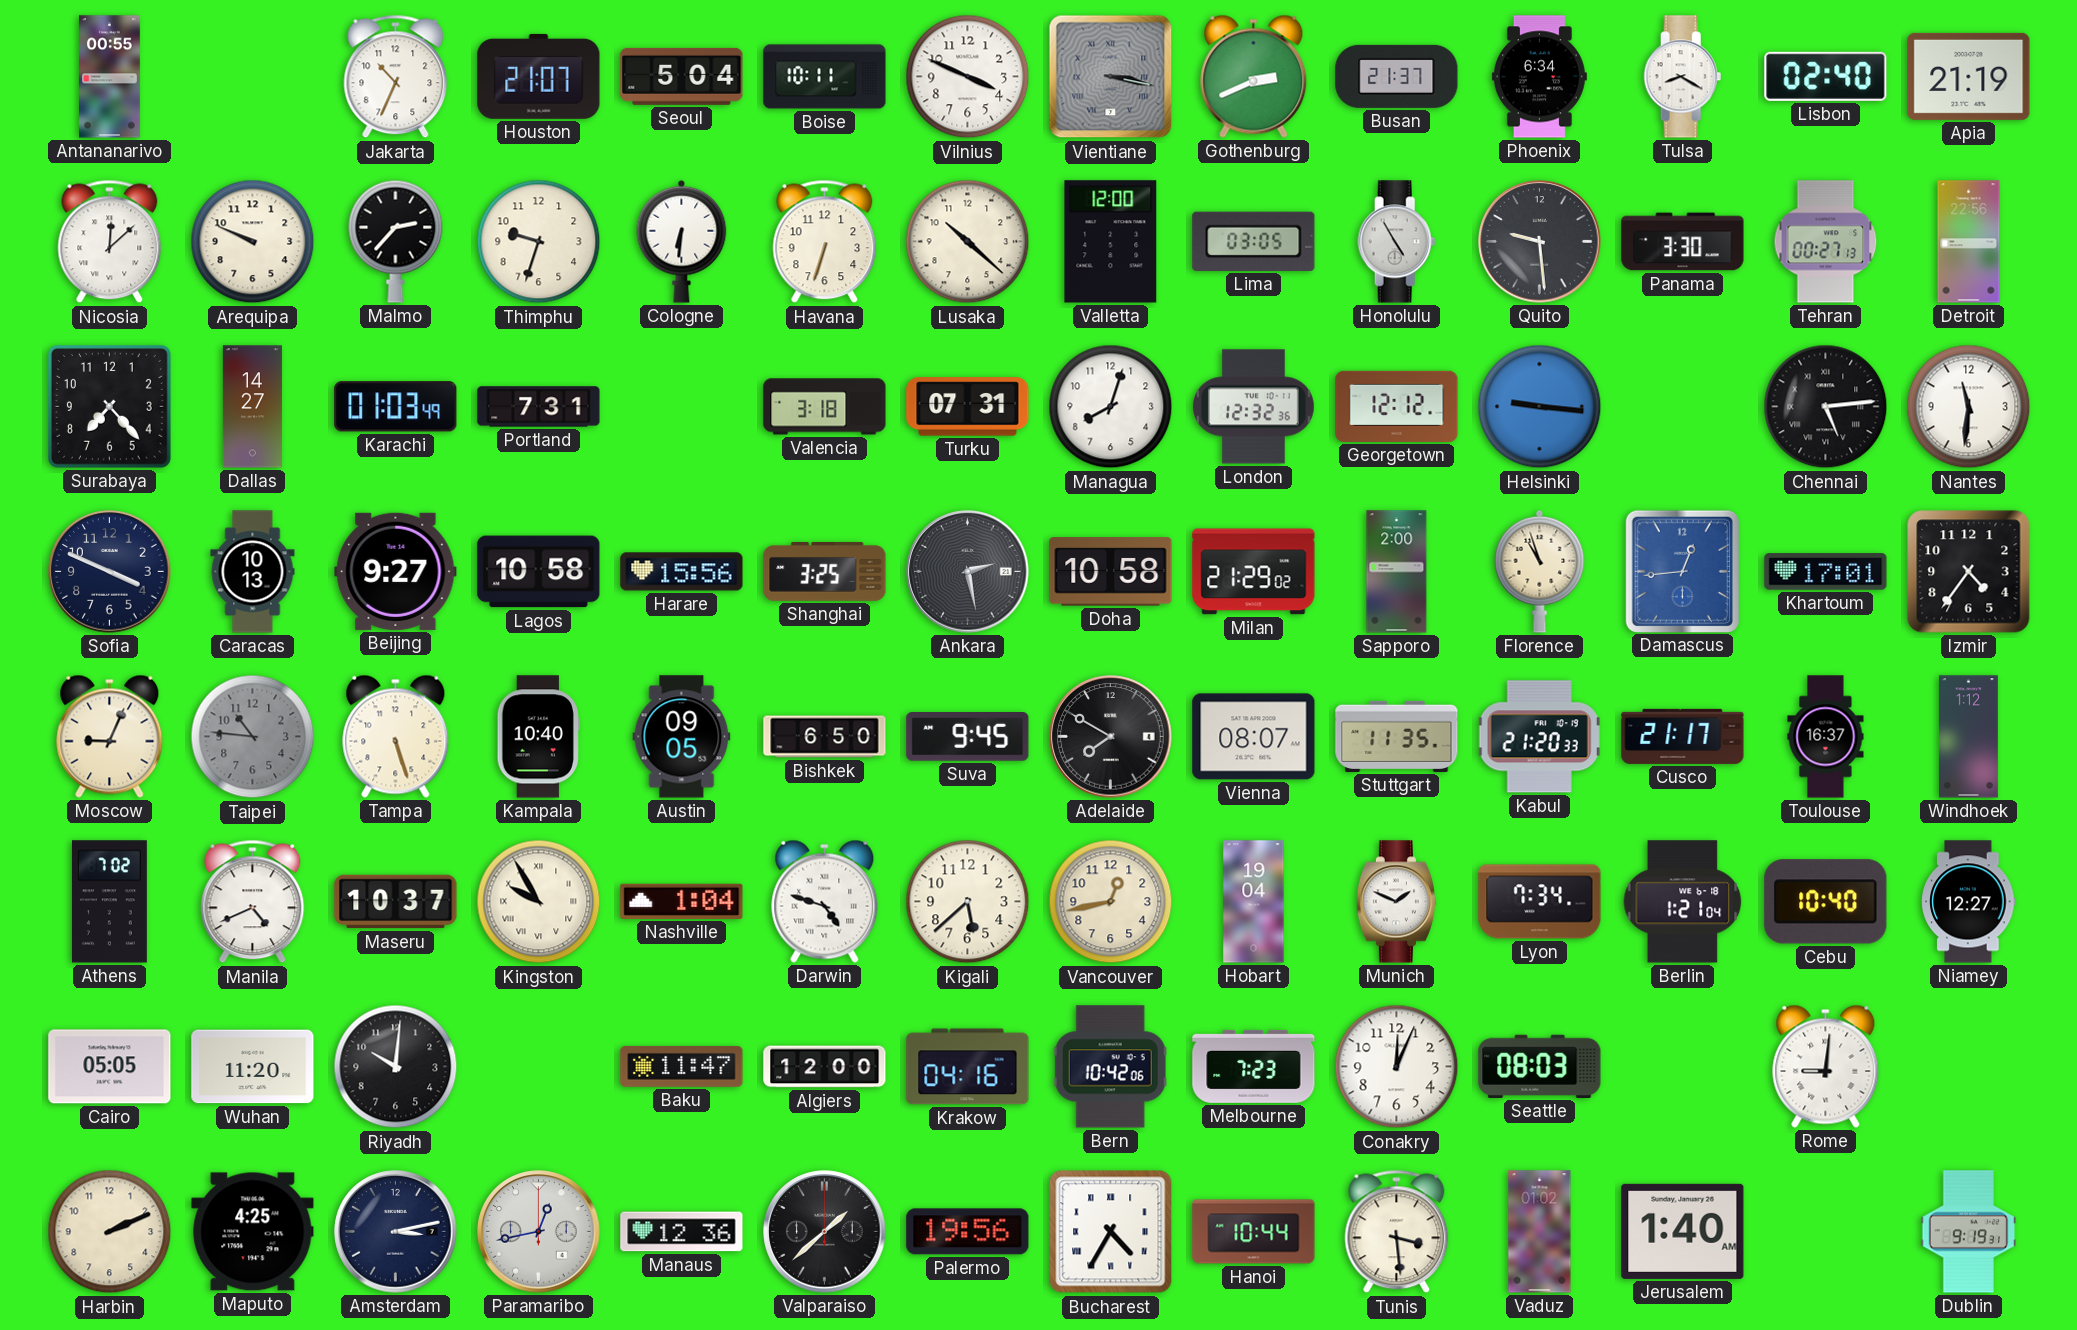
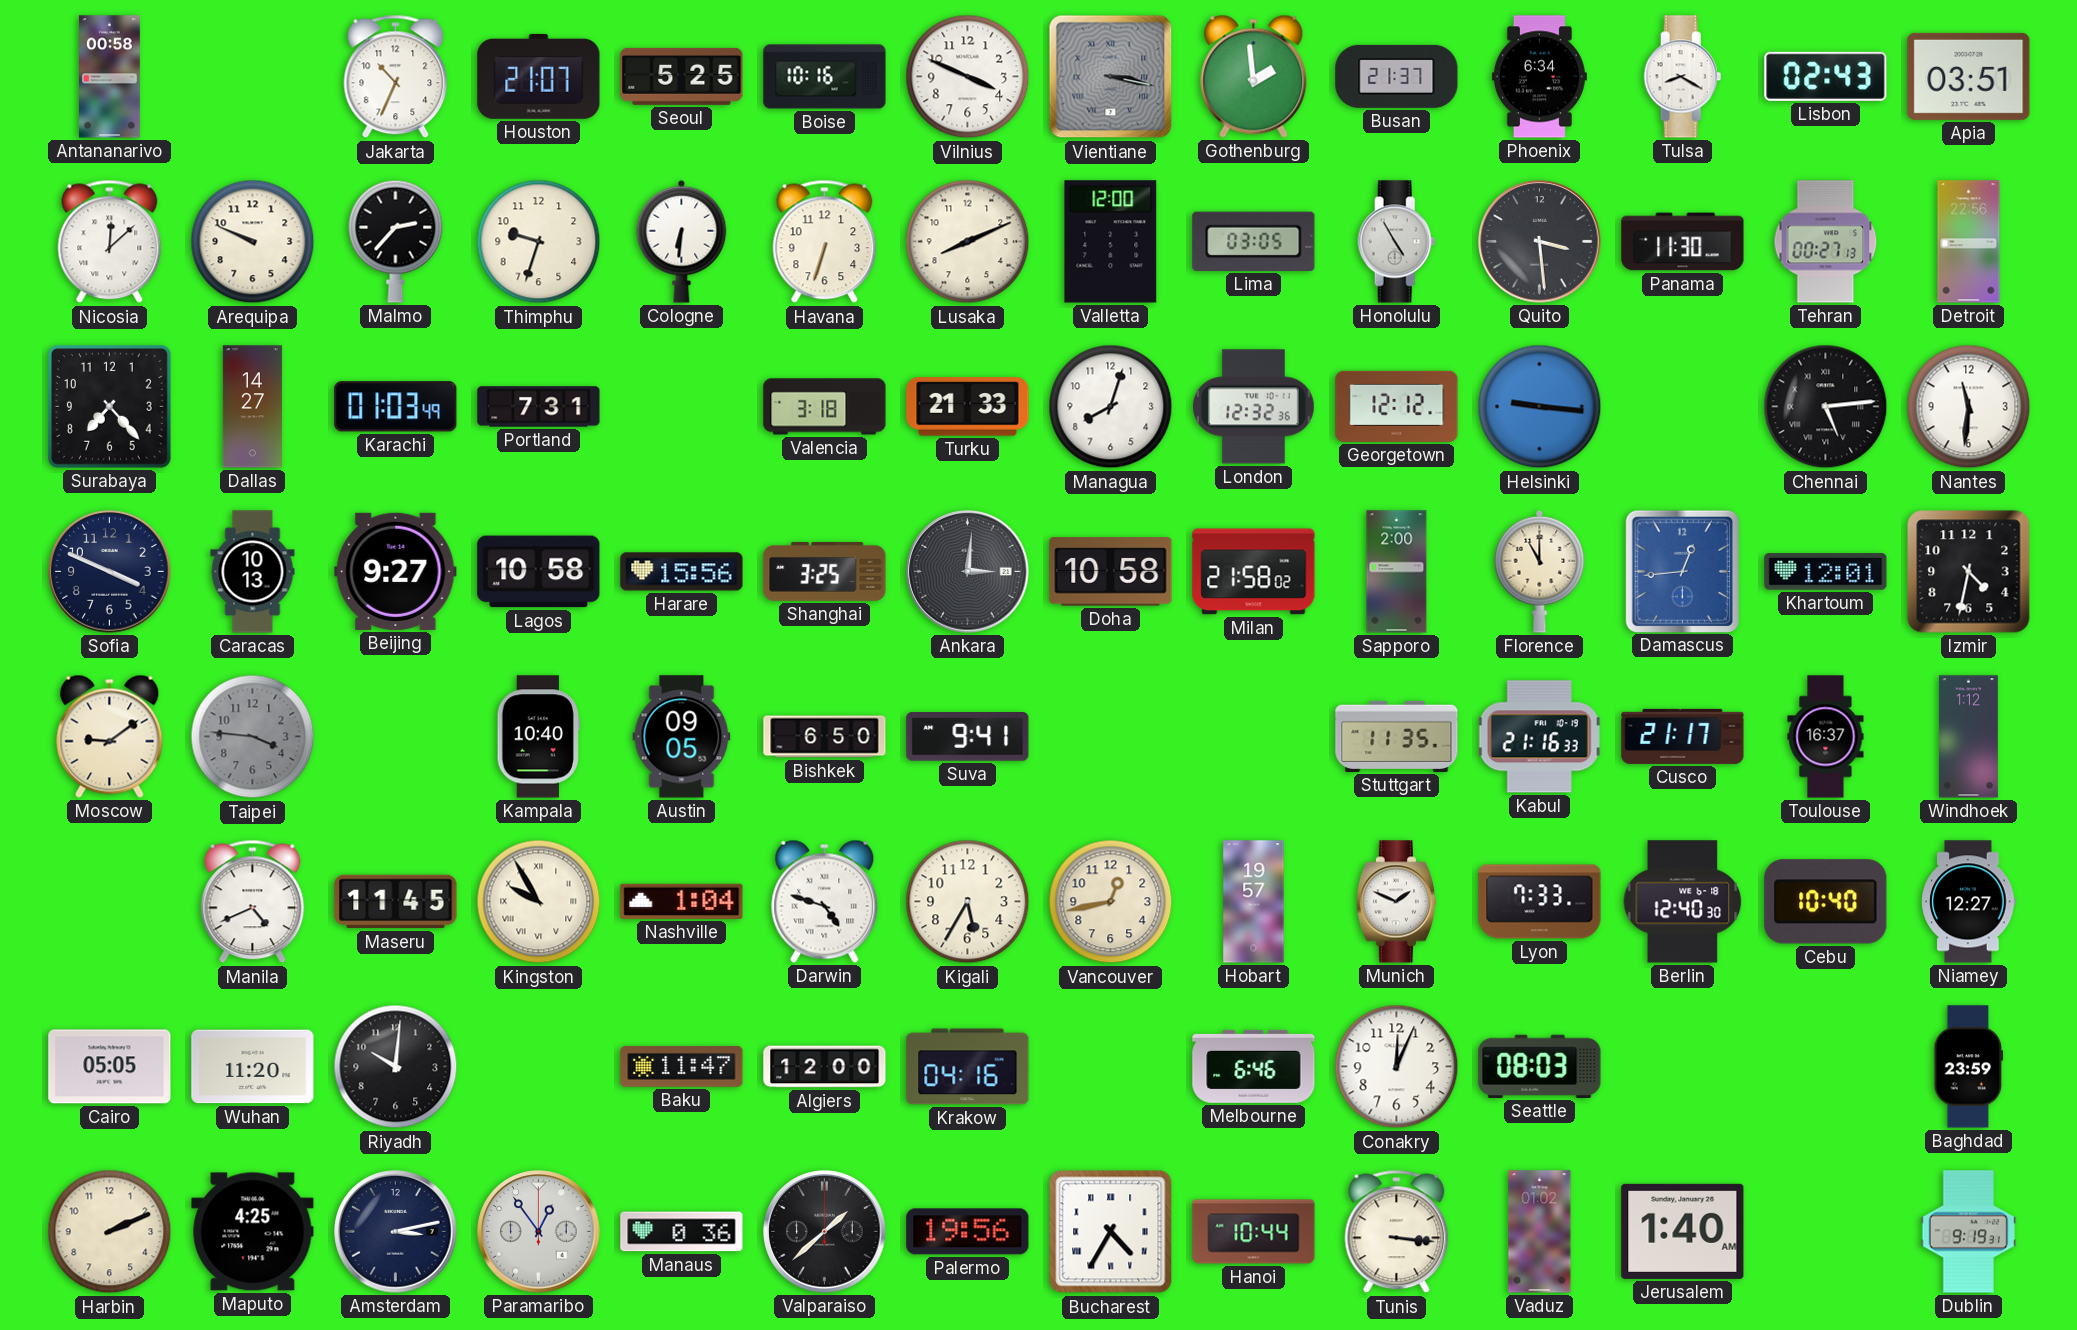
Antananarivo: 00:55 -> 00:58
Seoul: 5:04 -> 5:25
Boise: 10:11 -> 10:16
Gothenburg: 2:41 -> 1:59
Lisbon: 02:40 -> 02:43
Apia: 21:19 -> 03:51
Lusaka: 10:22 -> 8:11
Quito: 9:29 -> 3:29
Panama: 3:30 -> 11:30
Turku: 07:31 -> 21:33
Ankara: 2:28 -> 3:01
Milan: 21:29 -> 21:58
Florence: 10:57 -> 11:00
Khartoum: 17:01 -> 12:01
Izmir: 4:36 -> 4:32
Moscow: 9:04 -> 9:09
Taipei: 10:46 -> 3:46
Tampa: 5:27 -> none
Suva: 9:45 -> 9:41
Adelaide: 7:50 -> none
Vienna: 08:07 -> none
Kabul: 21:20 -> 21:16
Athens: 7:02 -> none
Maseru: 10:37 -> 11:45
Kigali: 5:38 -> 5:35
Hobart: 19:04 -> 19:57
Lyon: 7:34 -> 7:33
Berlin: 1:21 -> 12:40
Bern: 10:42 -> none
Melbourne: 7:23 -> 6:46
Rome: 9:01 -> none
Baghdad: none -> 23:59
Paramaribo: 12:43 -> 12:54
Manaus: 12:36 -> 0:36
Tunis: 3:29 -> 3:16
